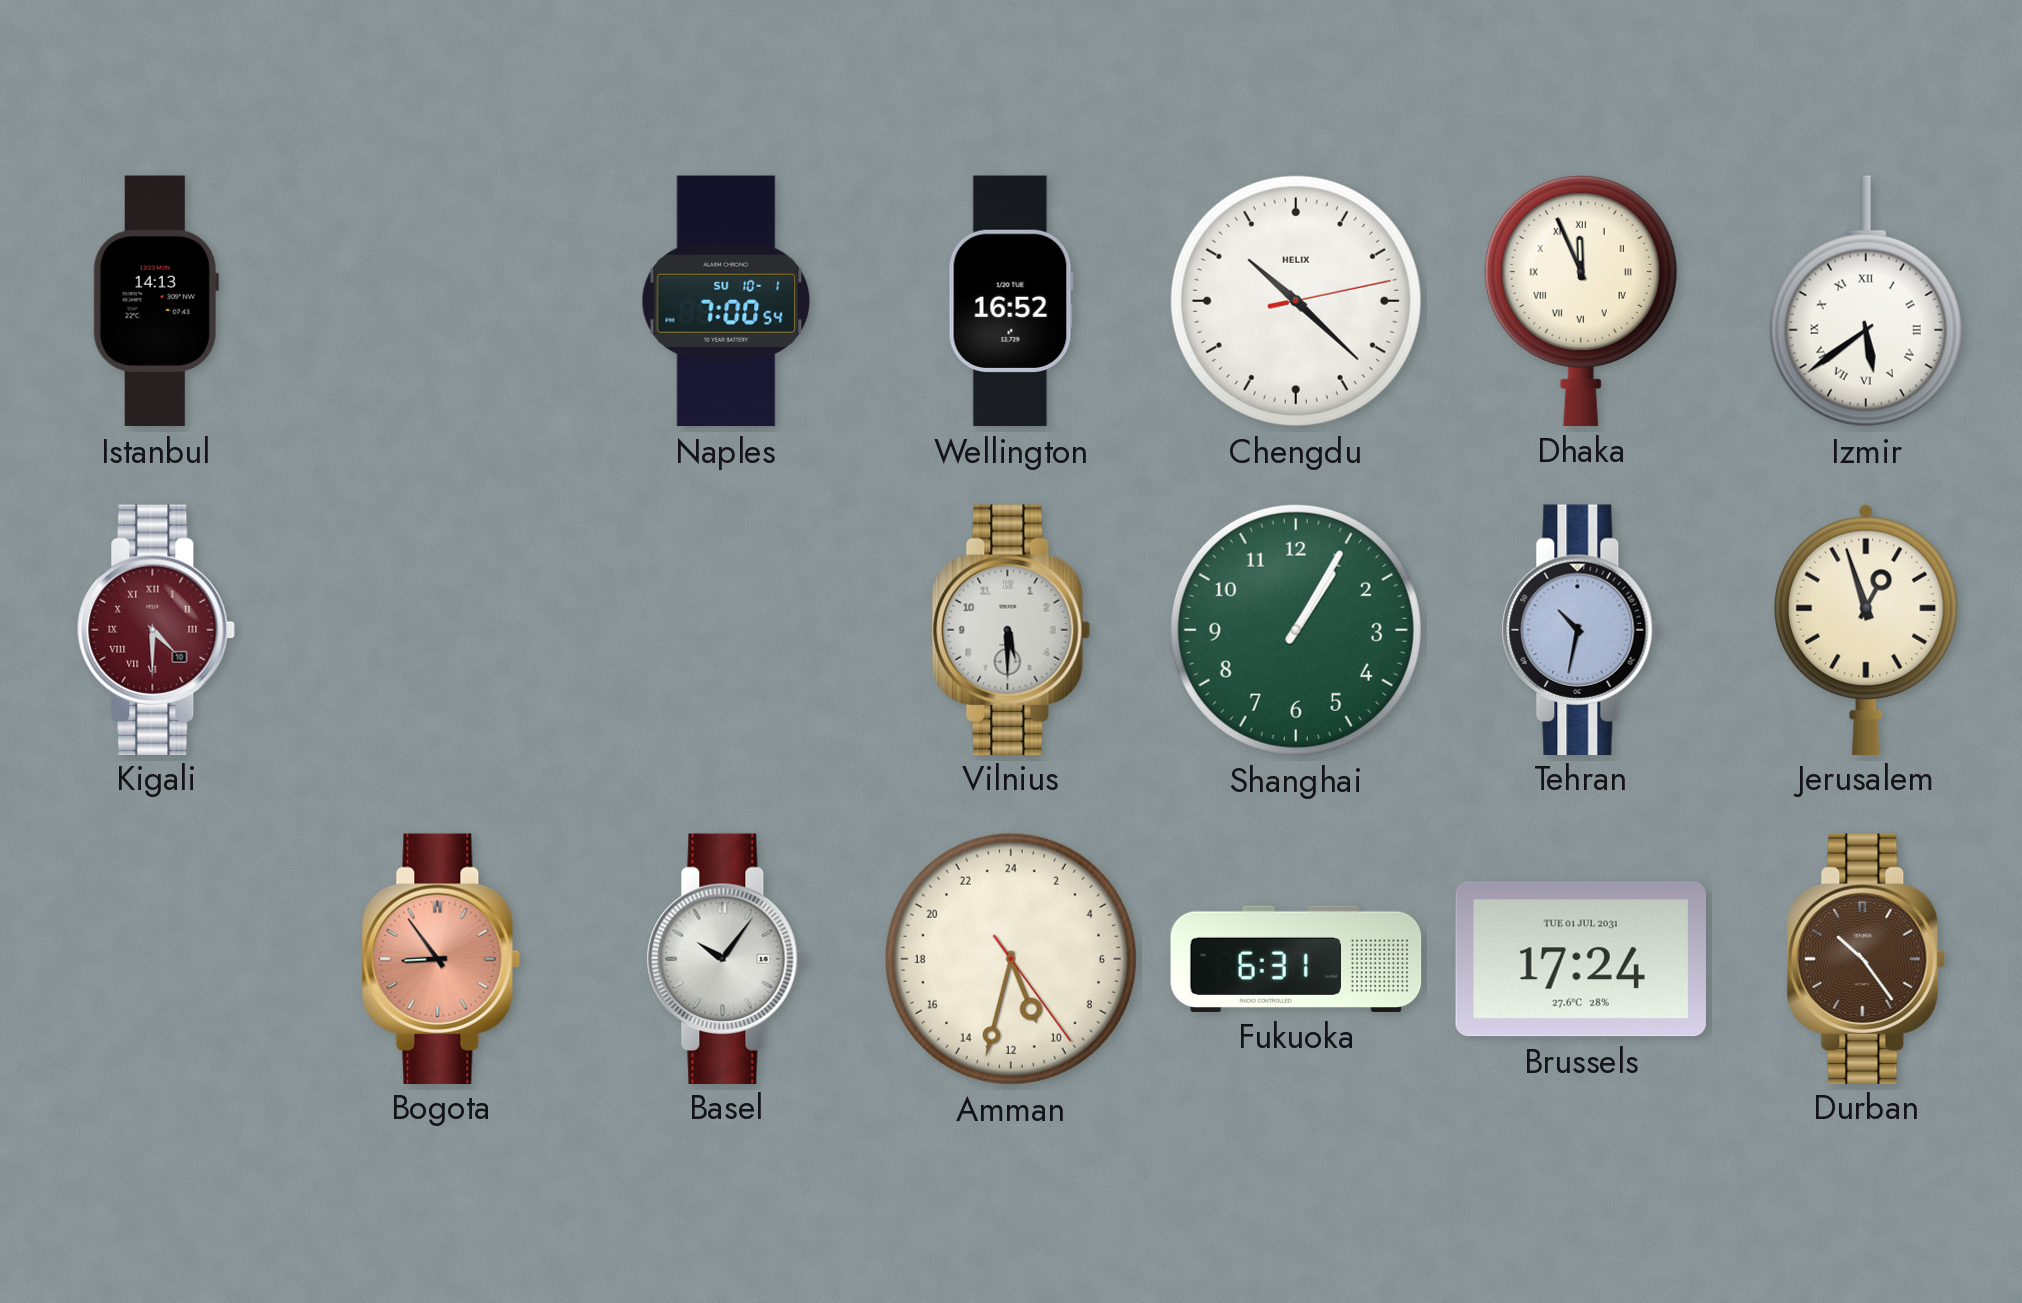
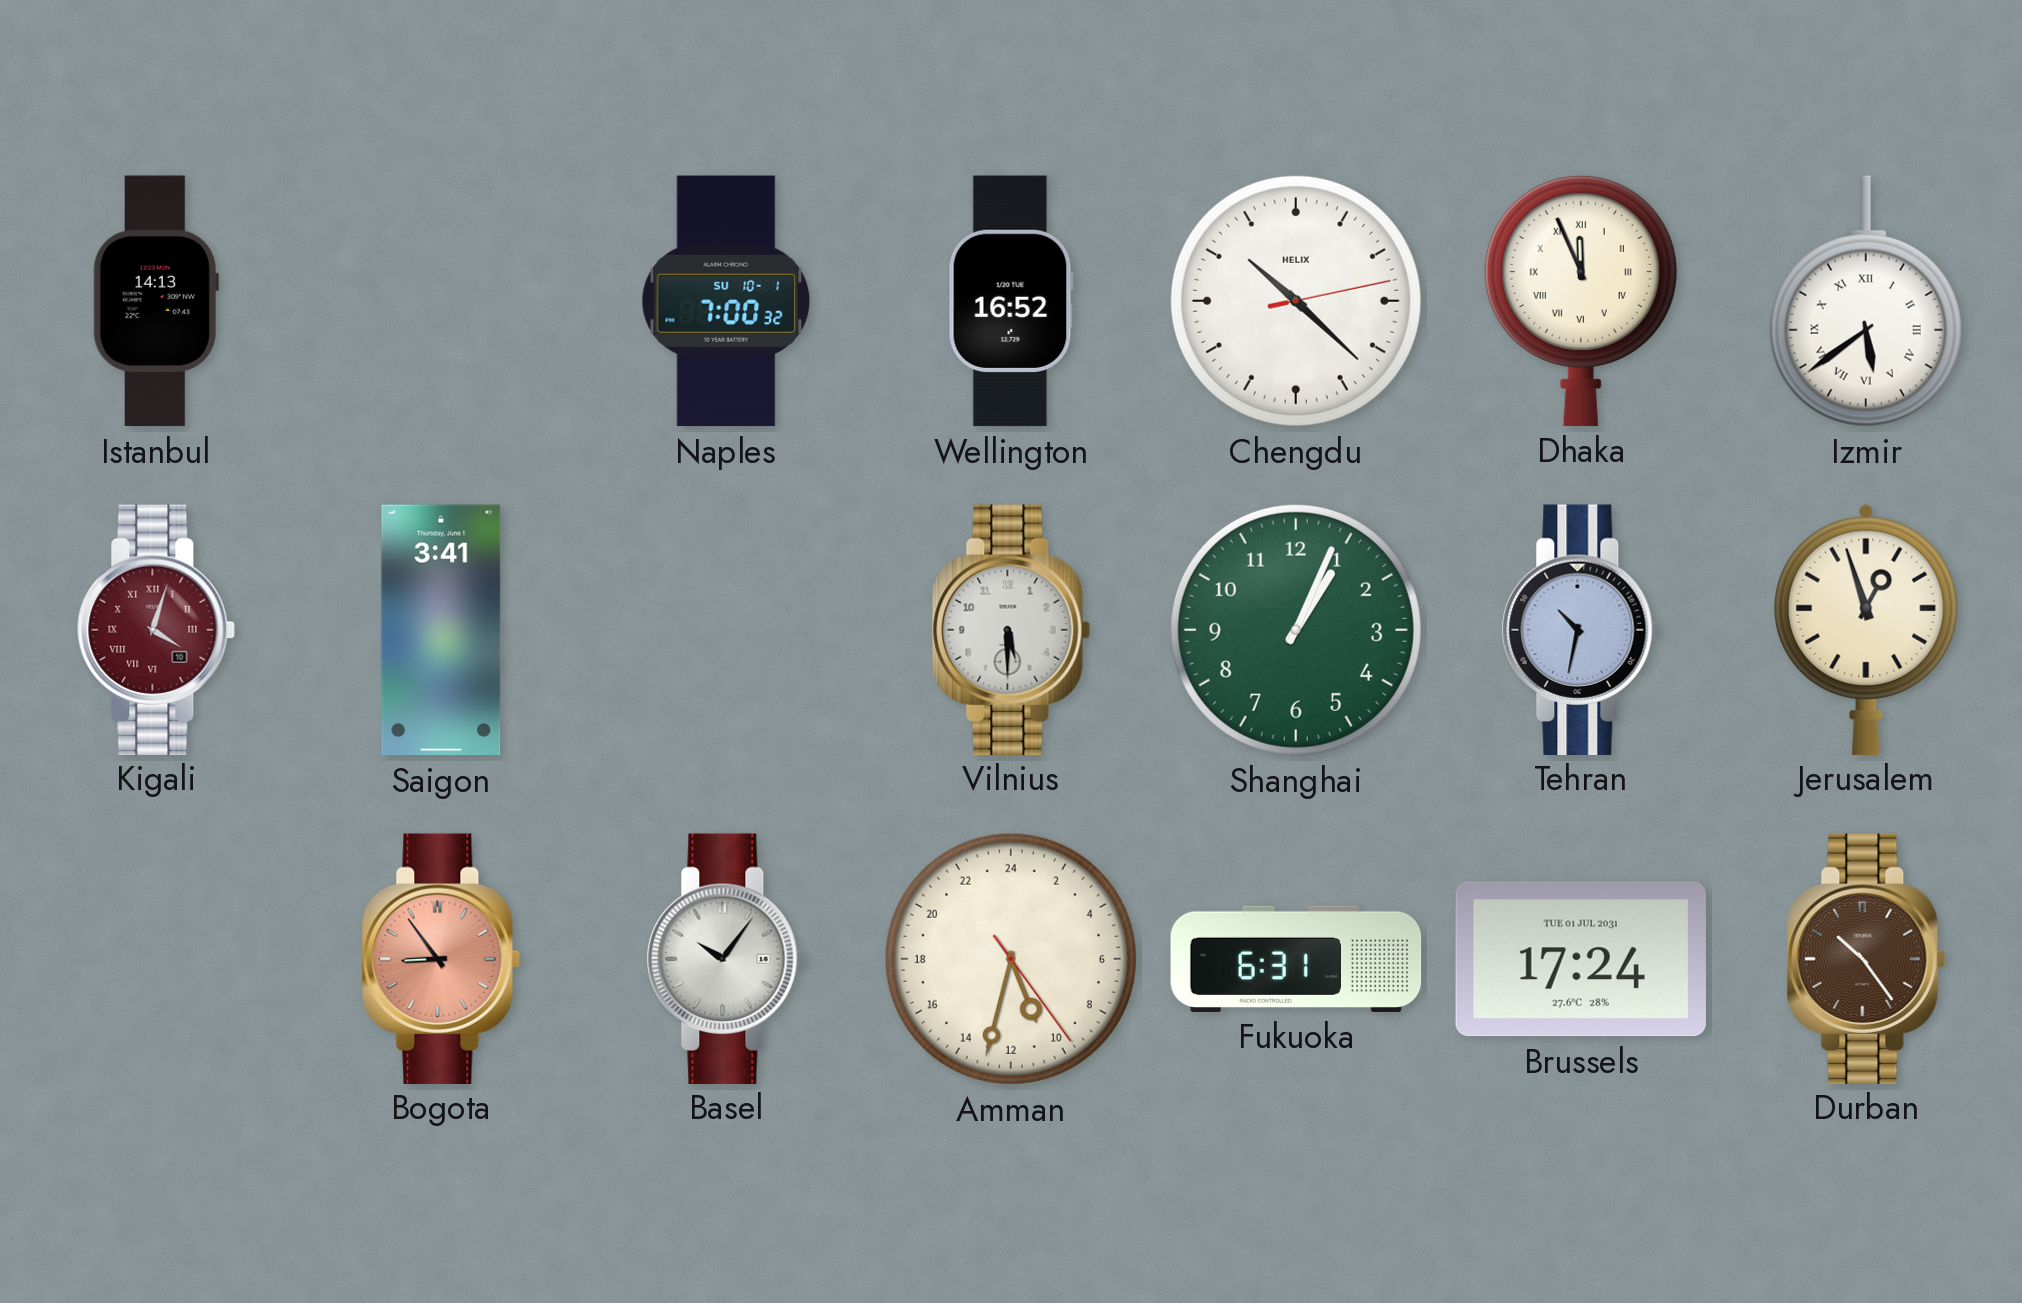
Naples: 7:00:54 -> 7:00:32
Kigali: 4:30 -> 4:03
Saigon: none -> 3:41
Shanghai: 1:05 -> 1:04
